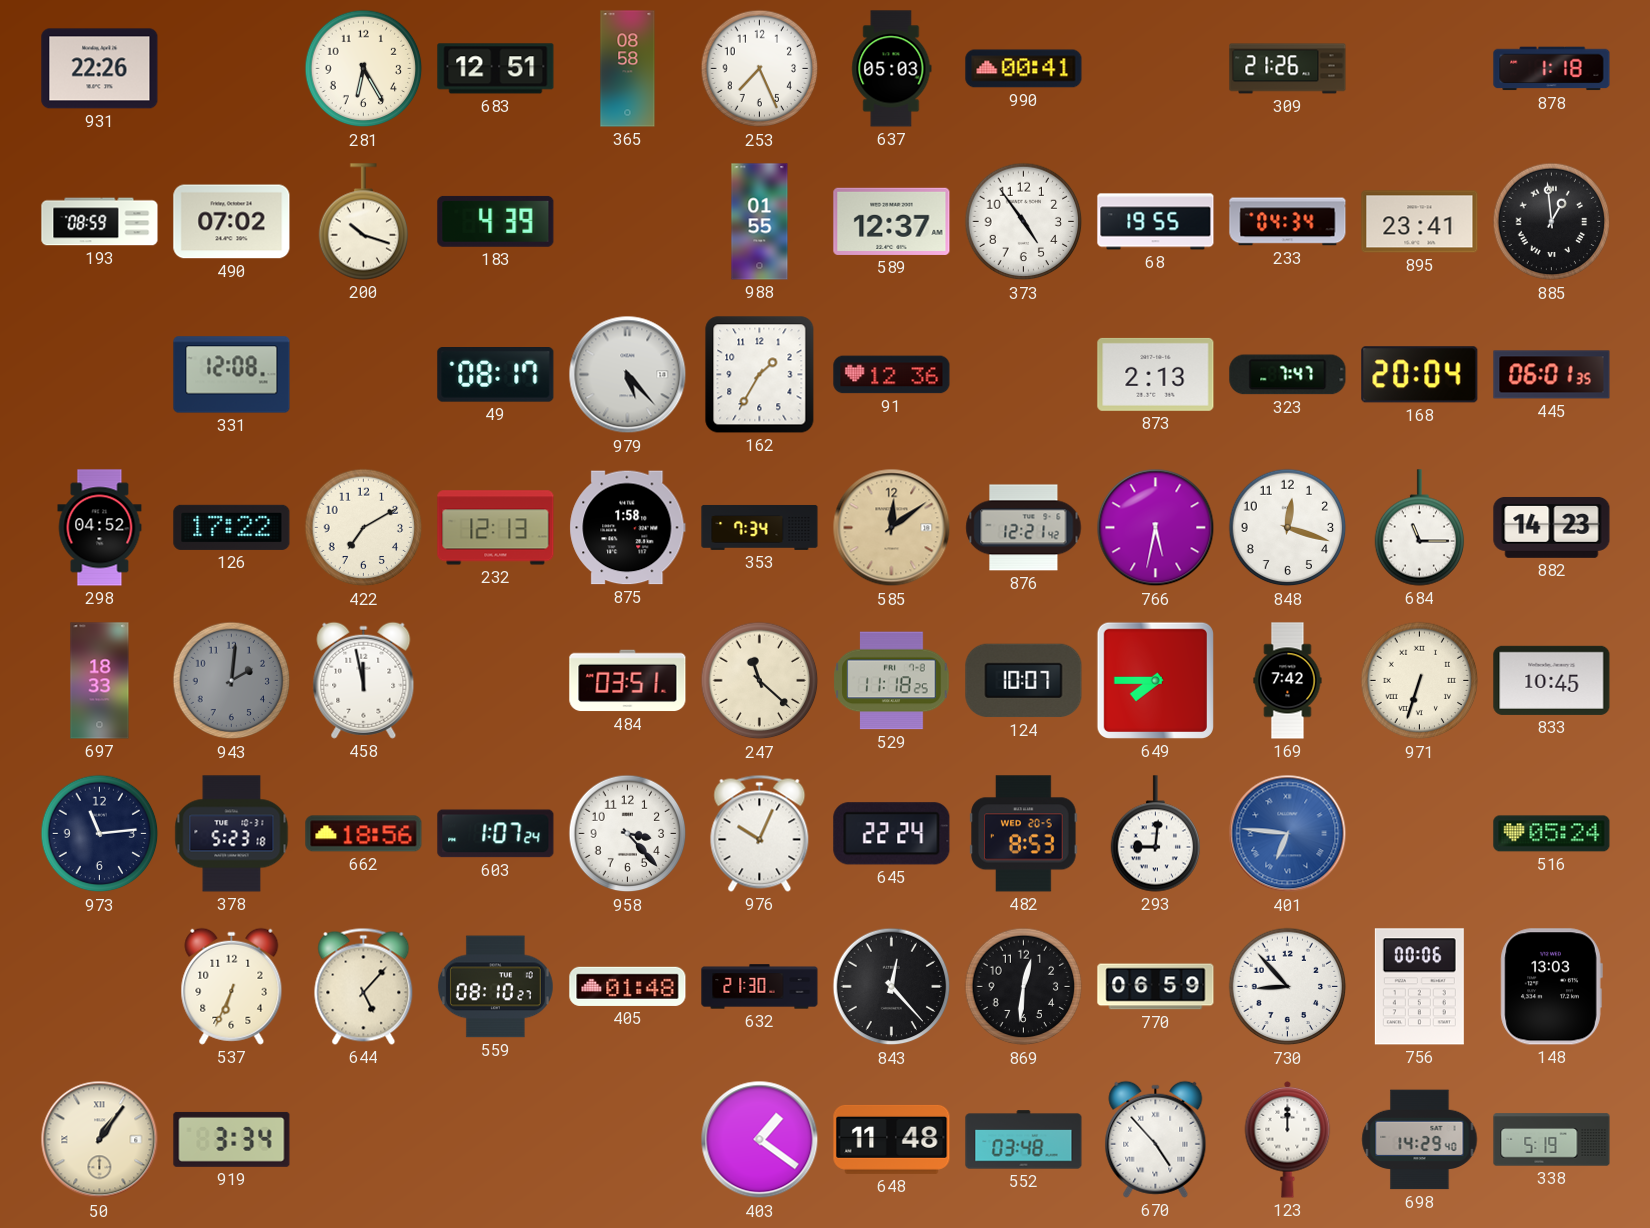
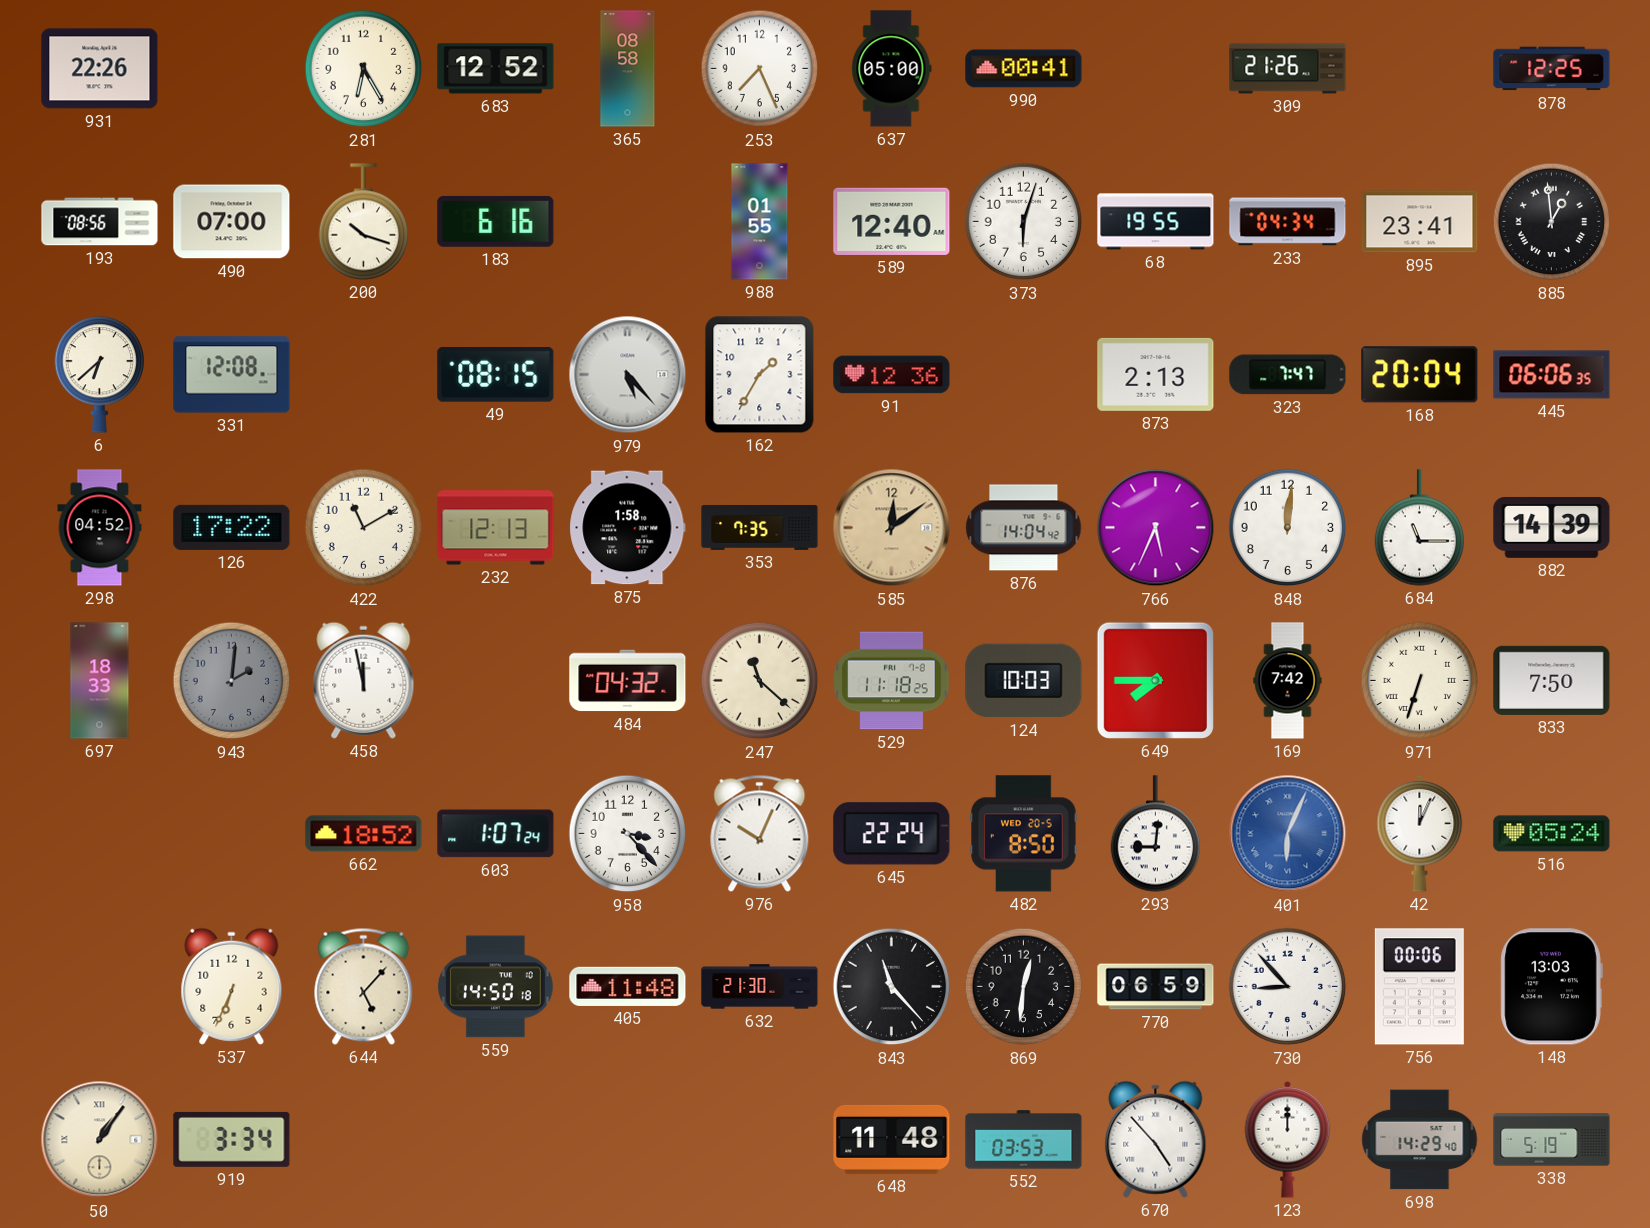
683: 12:51 -> 12:52
637: 05:03 -> 05:00
878: 1:18 -> 12:25
193: 08:59 -> 08:56
490: 07:02 -> 07:00
183: 4:39 -> 6:16
589: 12:37 -> 12:40
373: 4:54 -> 6:03
6: none -> 6:38
49: 08:17 -> 08:15
445: 06:01 -> 06:06
422: 7:10 -> 11:10
353: 7:34 -> 7:35
876: 12:21 -> 14:04
766: 5:32 -> 5:34
848: 12:18 -> 12:01
882: 14:23 -> 14:39
484: 03:51 -> 04:32
124: 10:07 -> 10:03
833: 10:45 -> 7:50
973: 11:14 -> none
378: 5:23 -> none
662: 18:56 -> 18:52
482: 8:53 -> 8:50
401: 6:46 -> 6:04
42: none -> 12:04
559: 08:10 -> 14:50
405: 01:48 -> 11:48
843: 12:23 -> 11:23
403: 1:21 -> none
552: 03:48 -> 03:53
